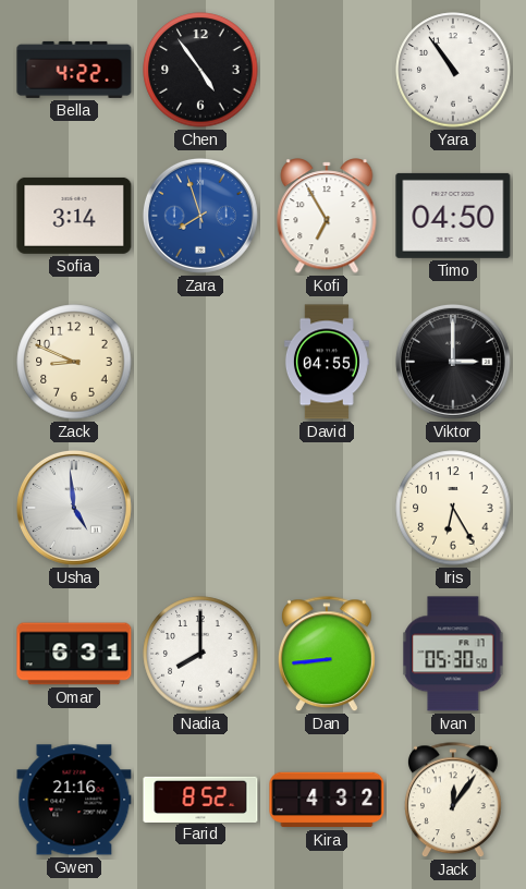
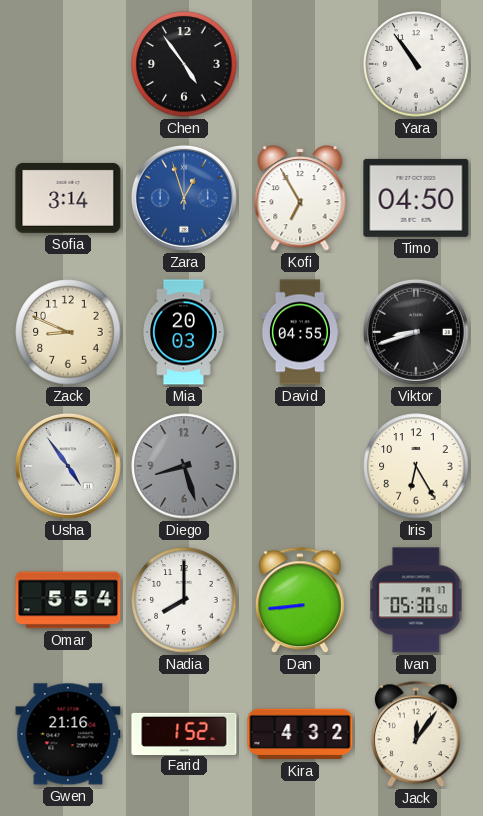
Bella: 4:22 -> none
Zara: 7:57 -> 12:57
Mia: none -> 20:03
Viktor: 3:00 -> 8:42
Usha: 4:59 -> 4:54
Diego: none -> 8:27
Omar: 6:31 -> 5:54
Farid: 8:52 -> 1:52
